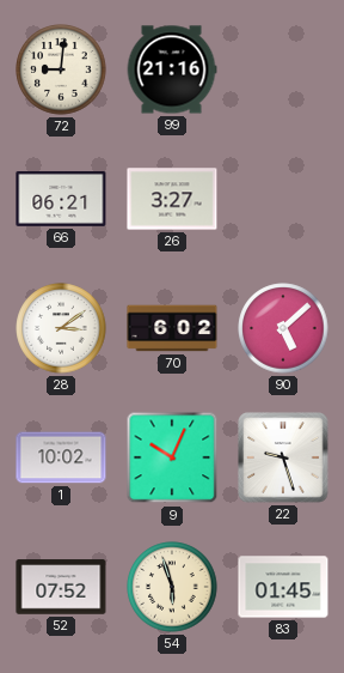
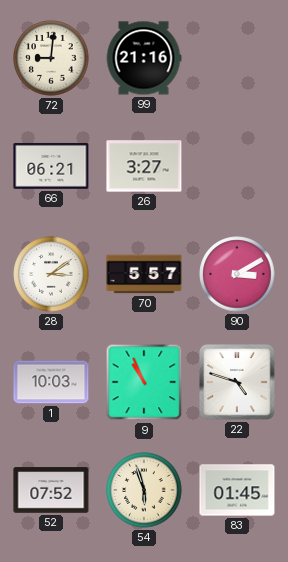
70: 6:02 -> 5:57
90: 5:08 -> 3:10
1: 10:02 -> 10:03
9: 10:04 -> 10:56
22: 9:27 -> 4:48
